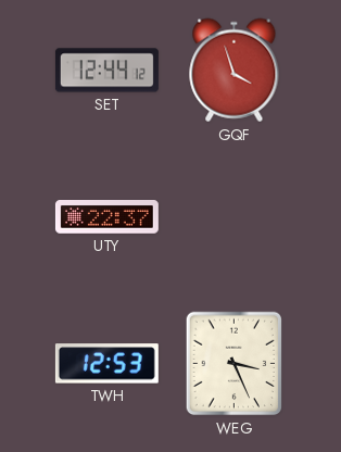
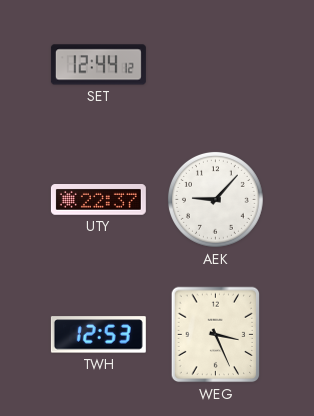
GQF: 3:57 -> none
AEK: none -> 9:07
